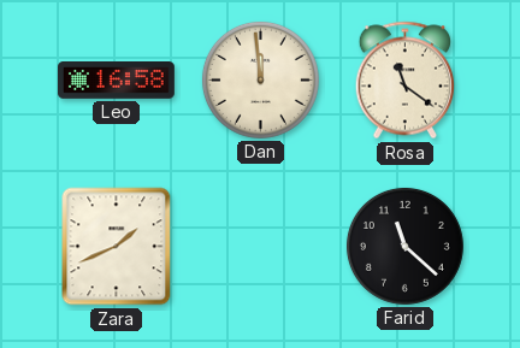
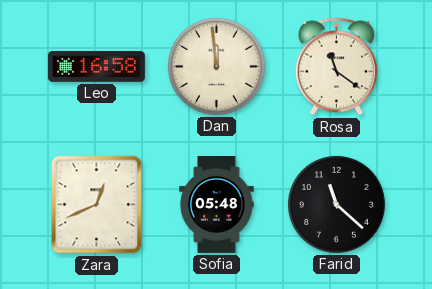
Zara: 1:41 -> 12:41
Sofia: none -> 05:48
